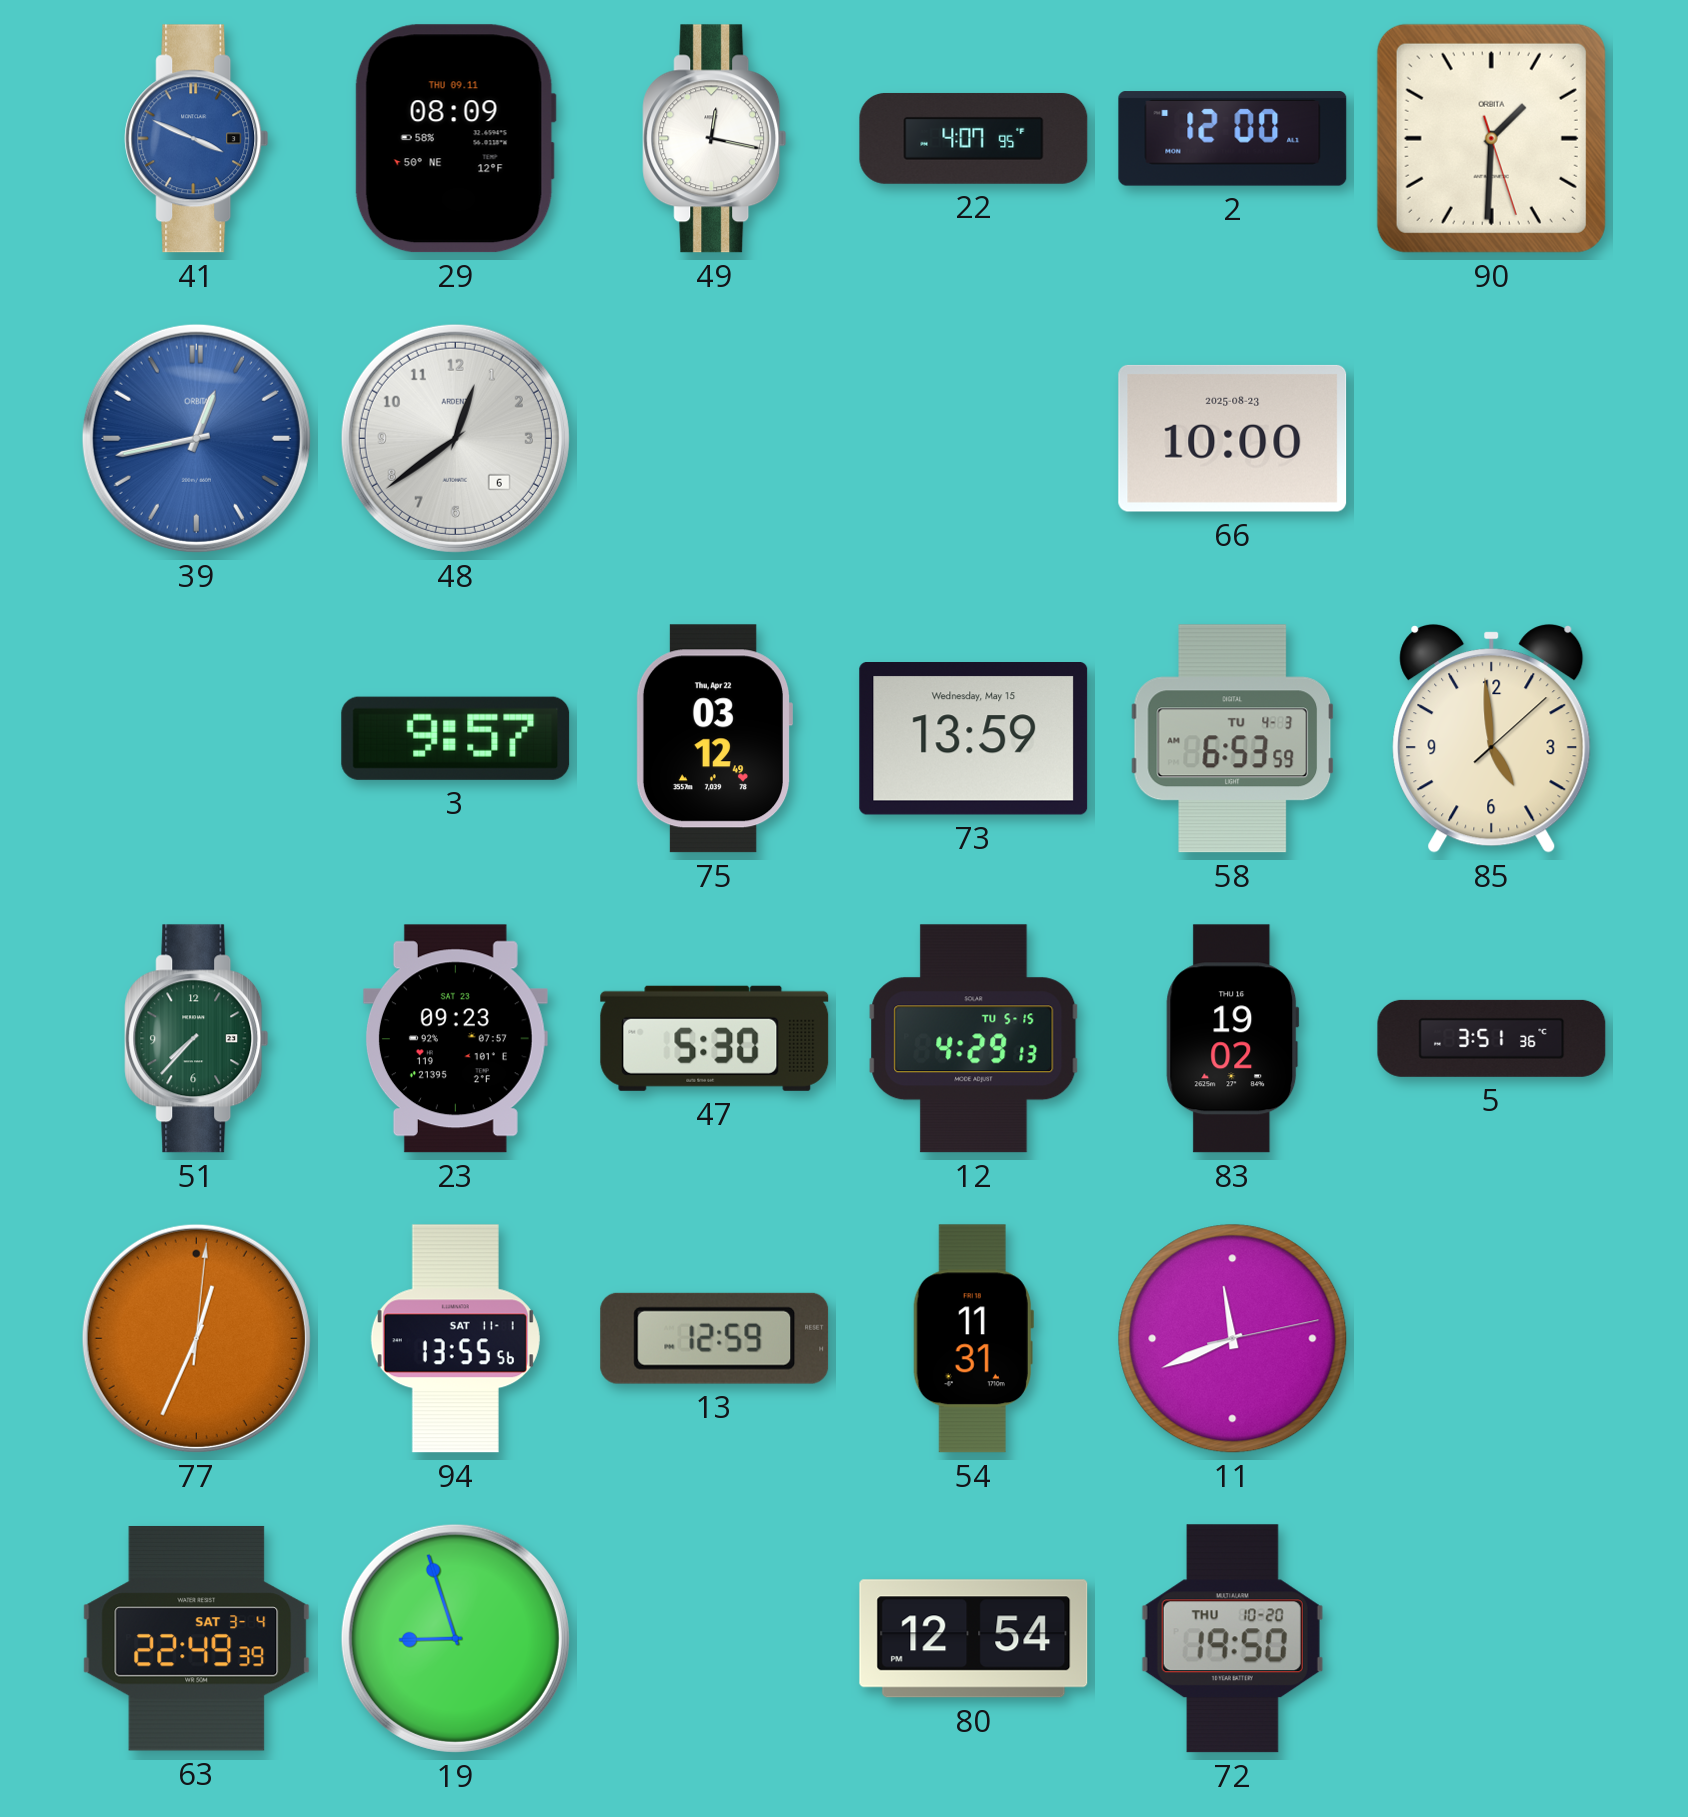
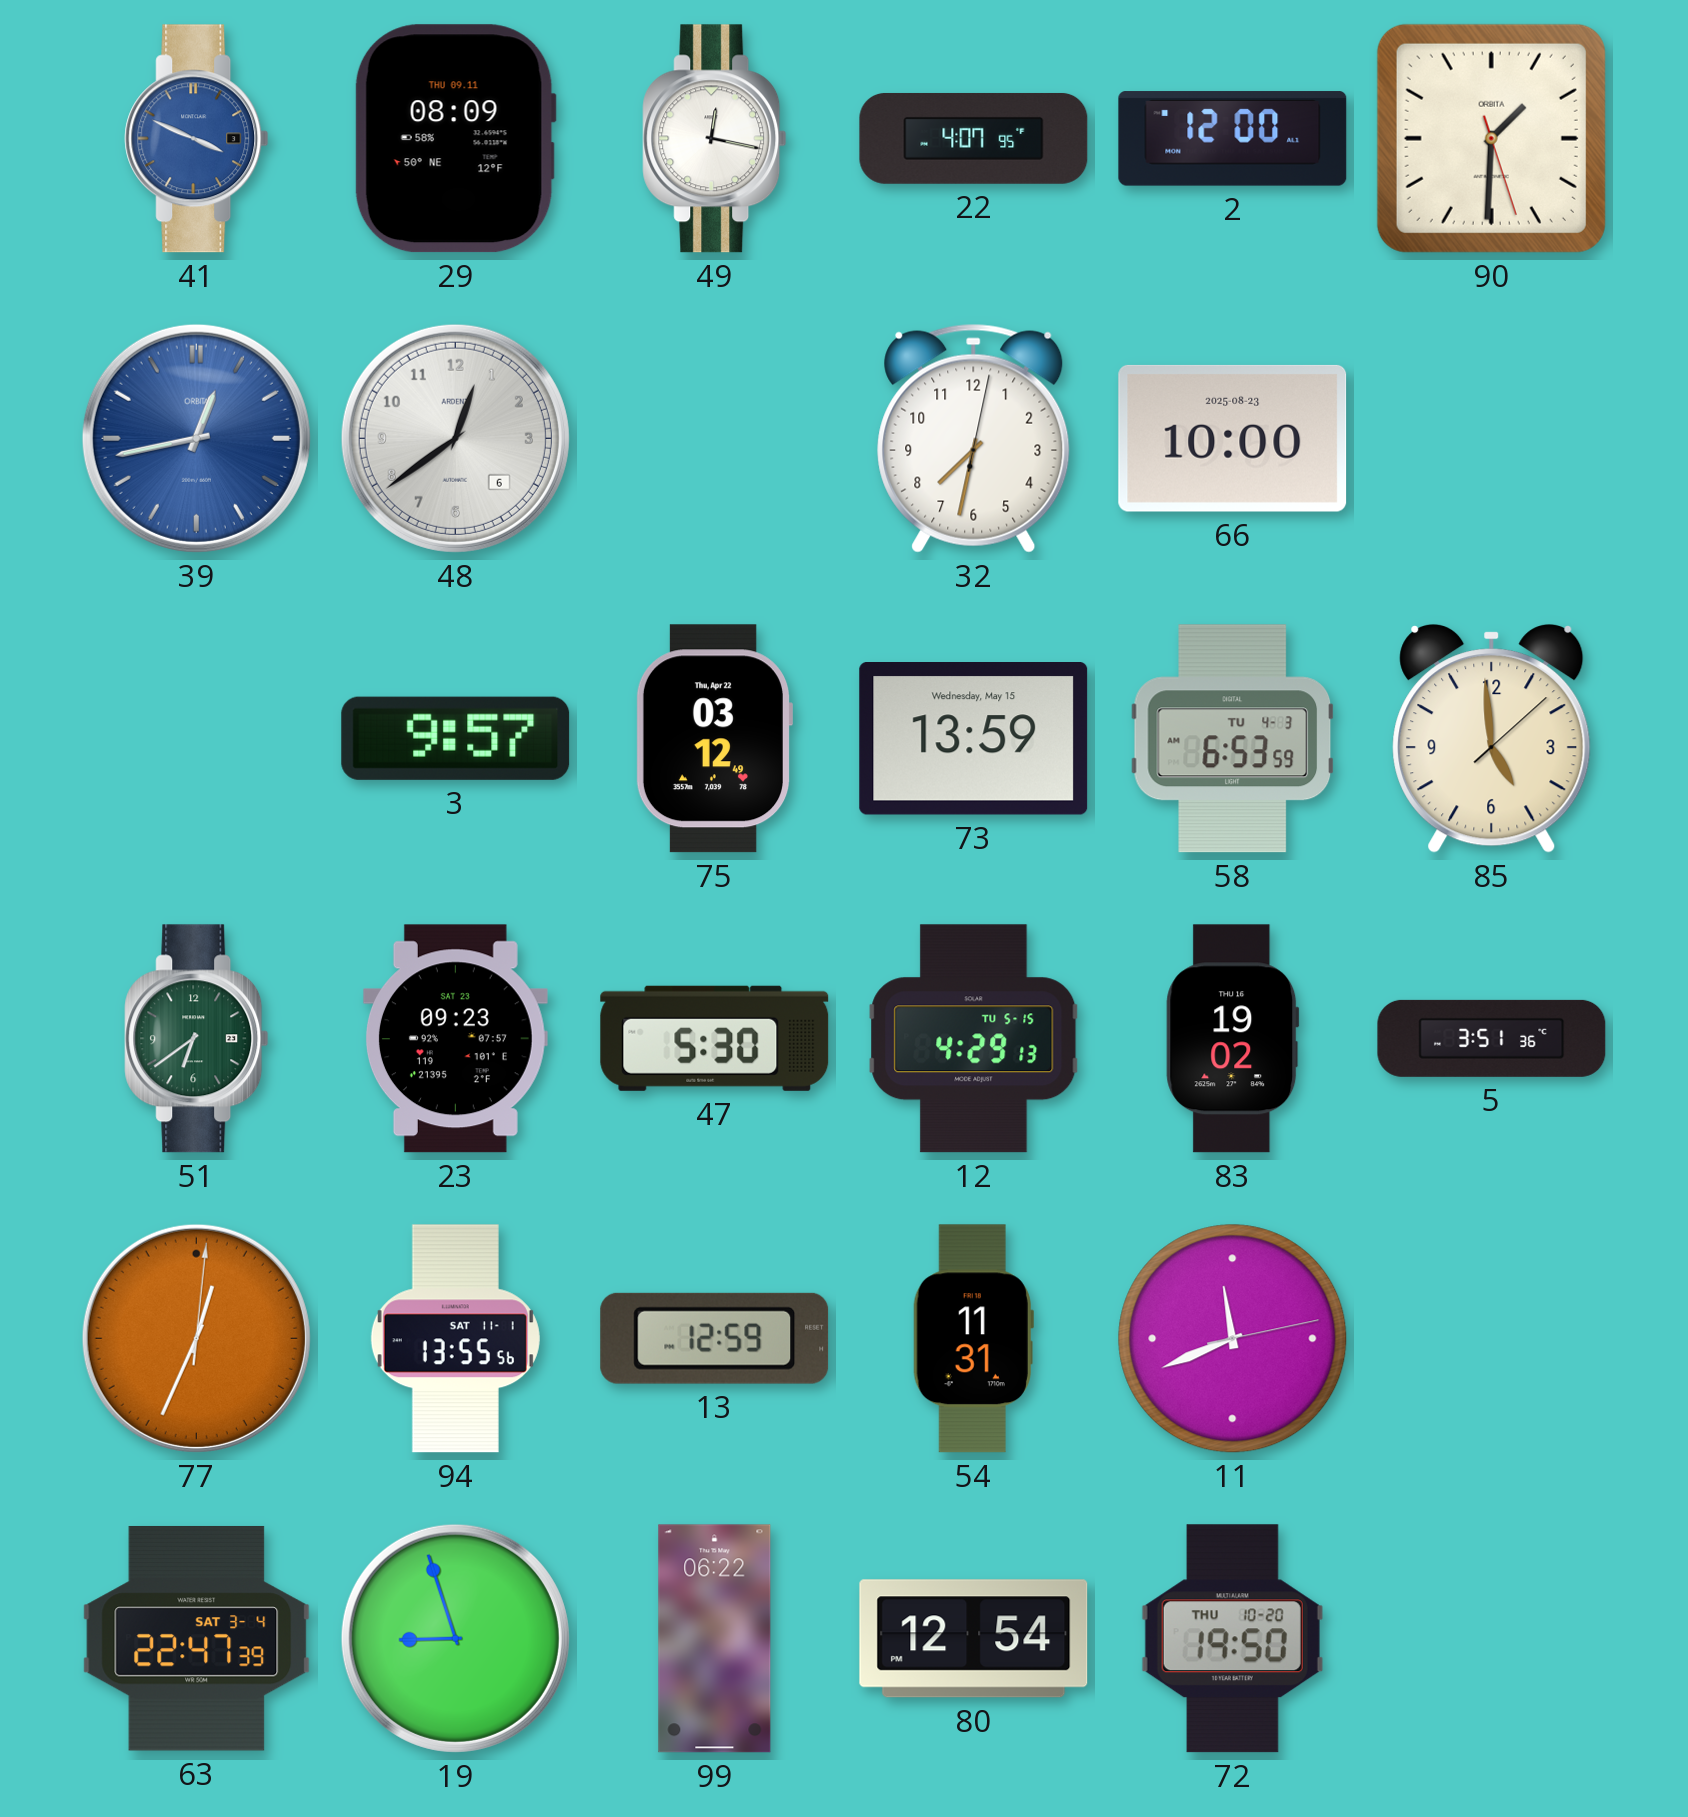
32: none -> 7:32
51: 7:37 -> 6:39
63: 22:49 -> 22:47
99: none -> 06:22
